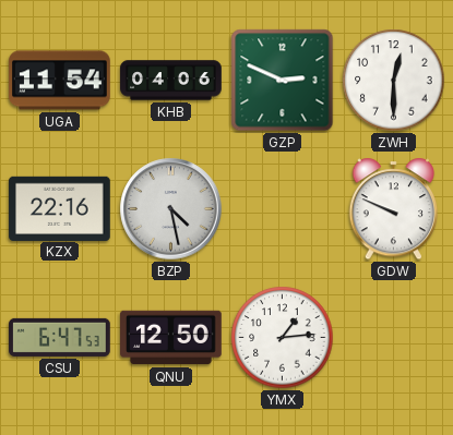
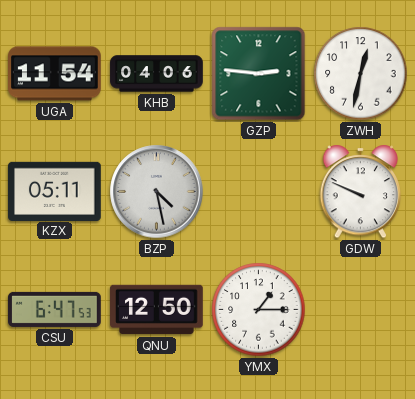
GZP: 2:49 -> 2:46
ZWH: 12:30 -> 12:32
KZX: 22:16 -> 05:11
YMX: 1:14 -> 1:15
